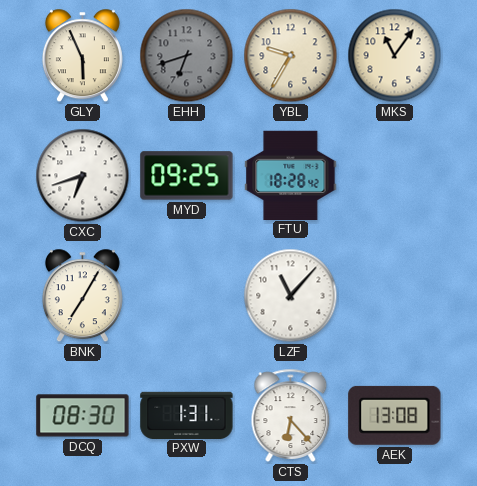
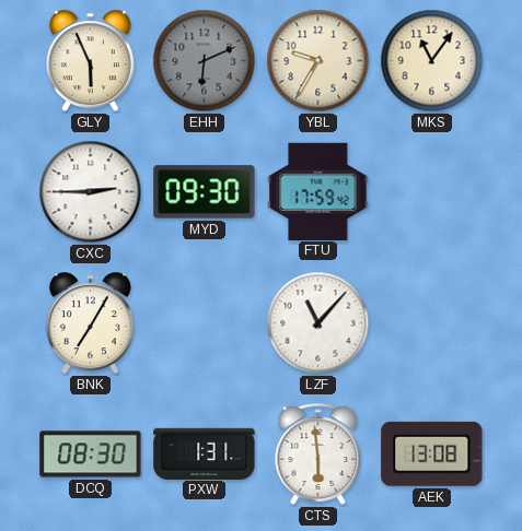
EHH: 6:42 -> 6:11
CXC: 6:42 -> 2:45
MYD: 09:25 -> 09:30
FTU: 18:28 -> 17:59
CTS: 6:23 -> 5:59
